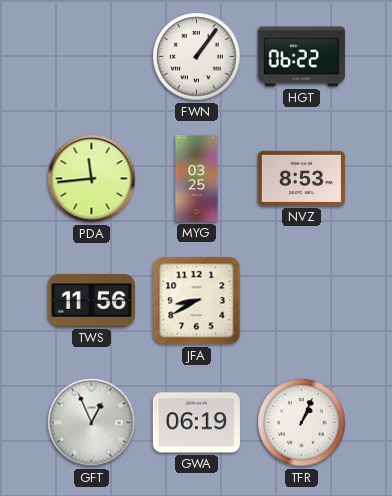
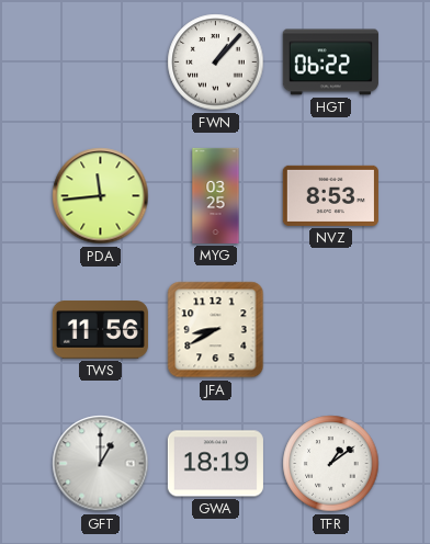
FWN: 1:06 -> 1:07
GFT: 12:56 -> 1:00
GWA: 06:19 -> 18:19
TFR: 1:04 -> 1:09
